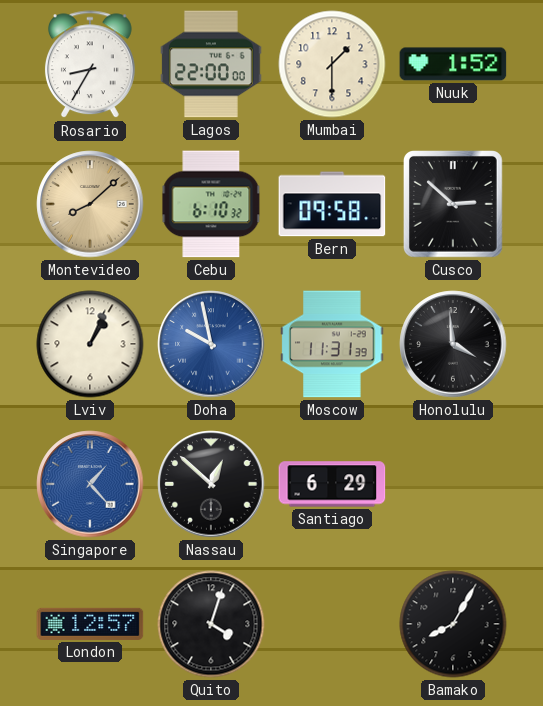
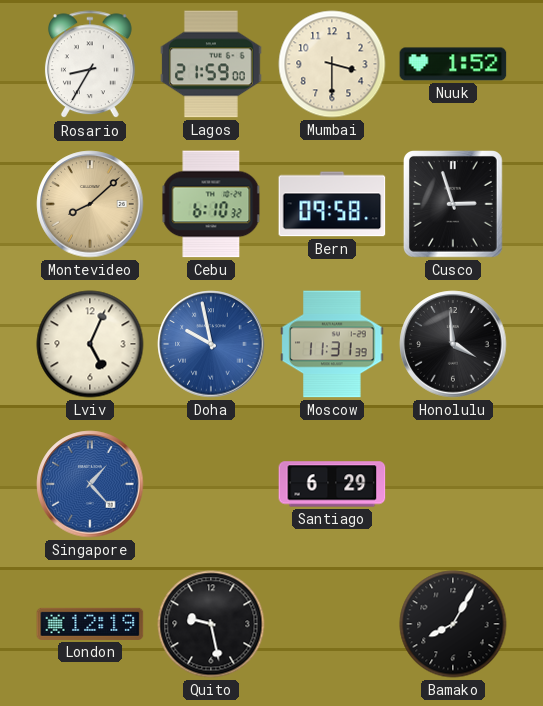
Lagos: 22:00 -> 21:59
Mumbai: 1:30 -> 3:30
Cusco: 2:52 -> 2:57
Lviv: 1:04 -> 5:04
Nassau: 12:52 -> none
London: 12:57 -> 12:19
Quito: 4:03 -> 9:28
